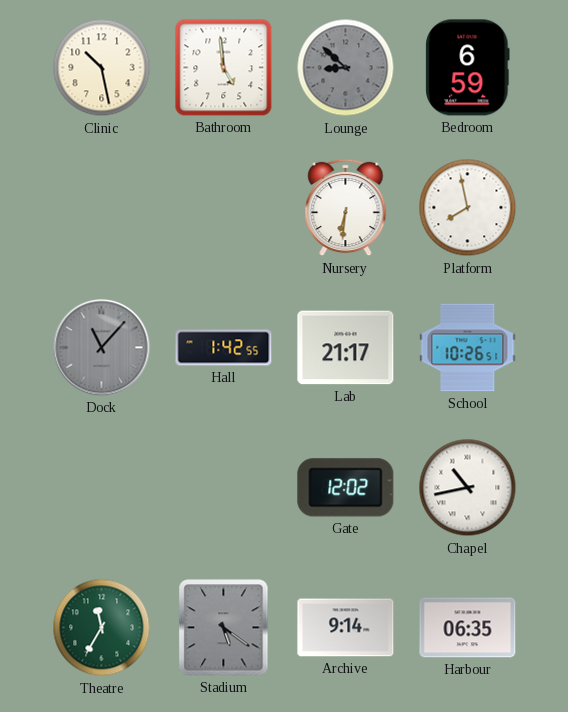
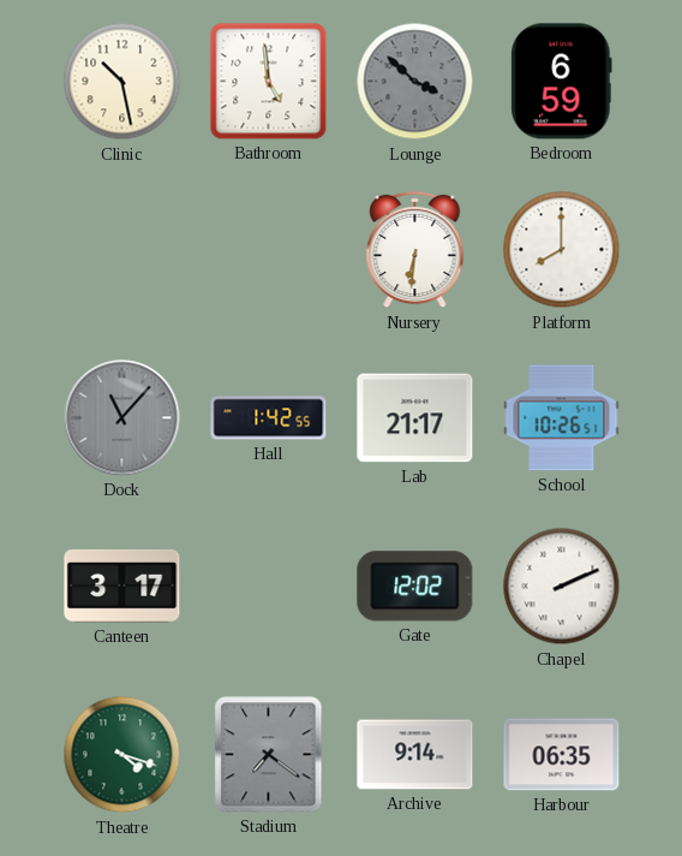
Lounge: 8:52 -> 3:52
Platform: 7:58 -> 8:00
Canteen: none -> 3:17
Chapel: 10:43 -> 2:11
Theatre: 11:35 -> 4:18
Stadium: 5:21 -> 7:21
